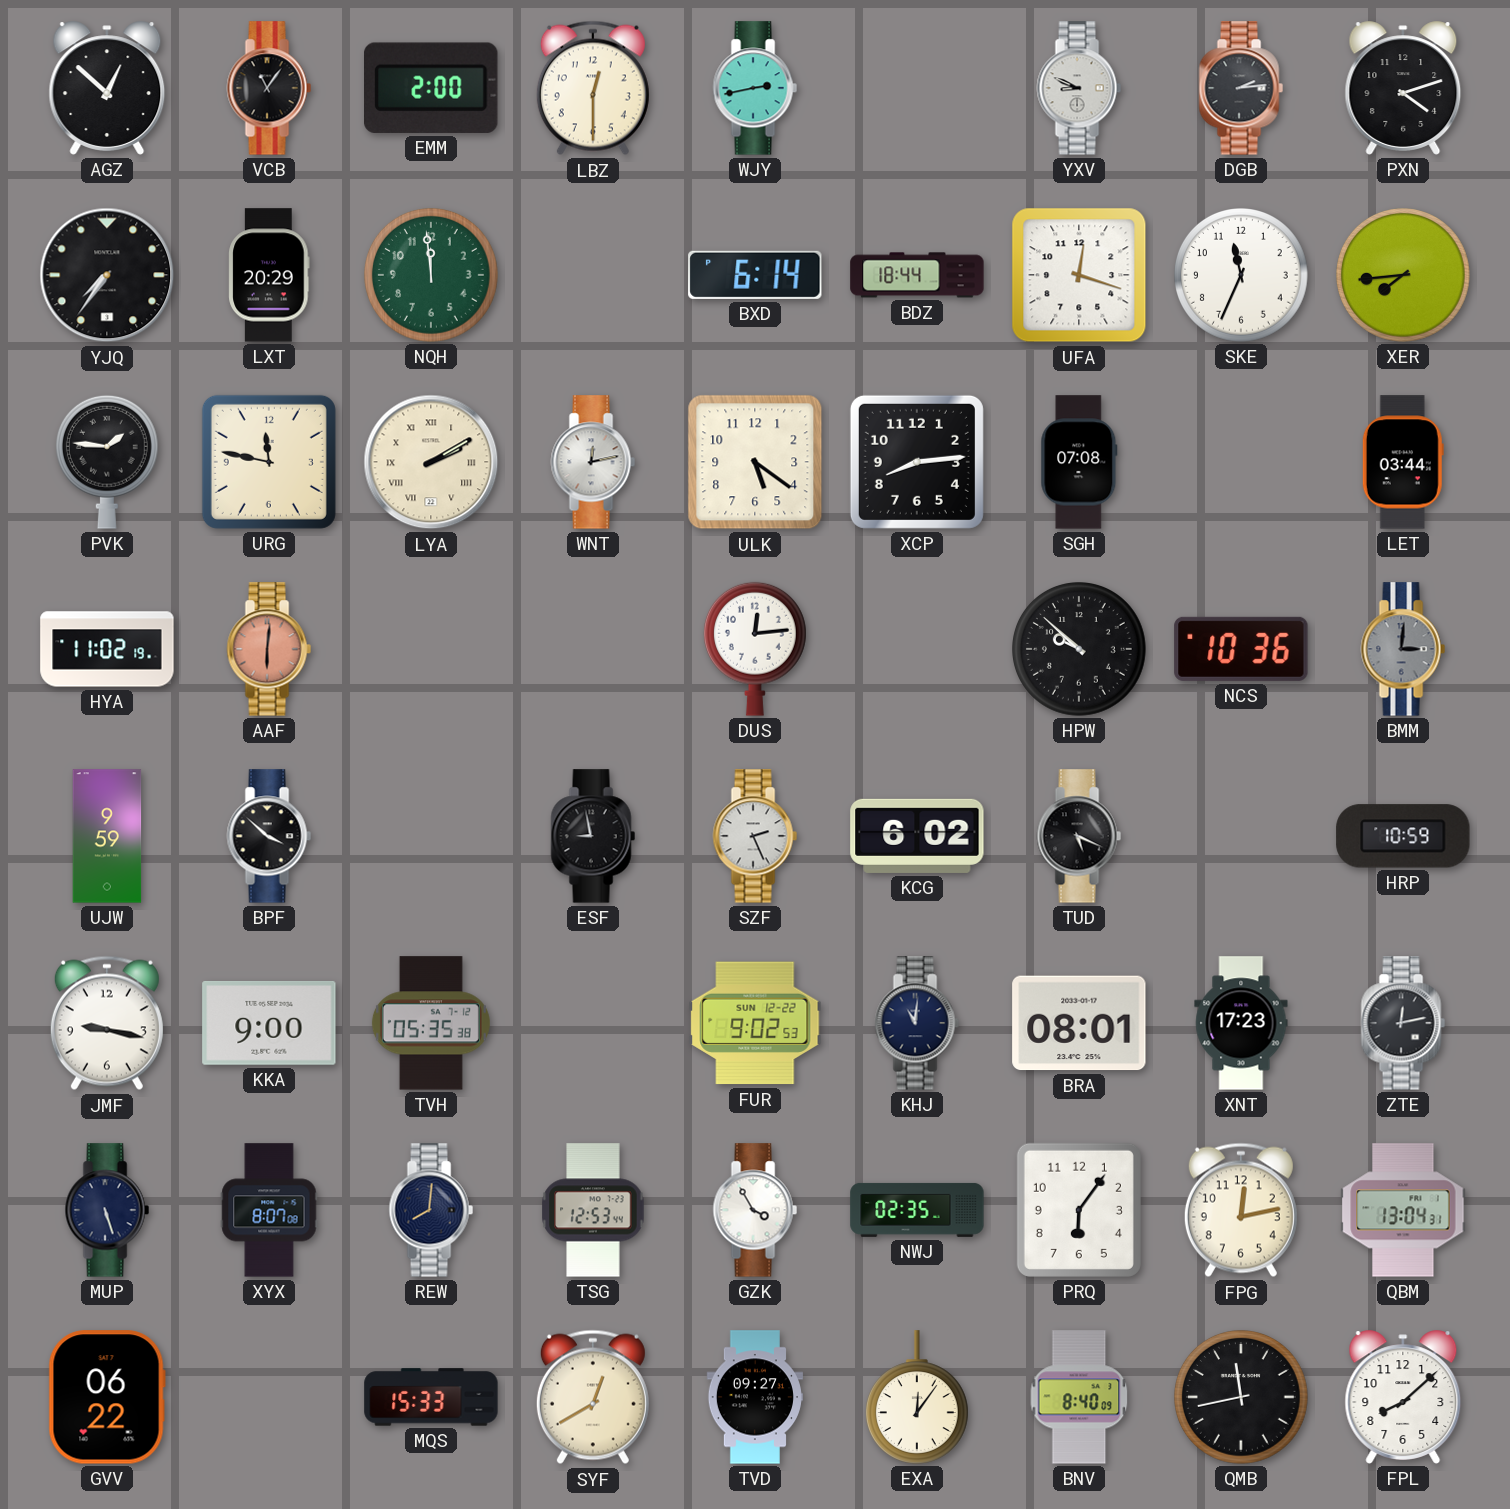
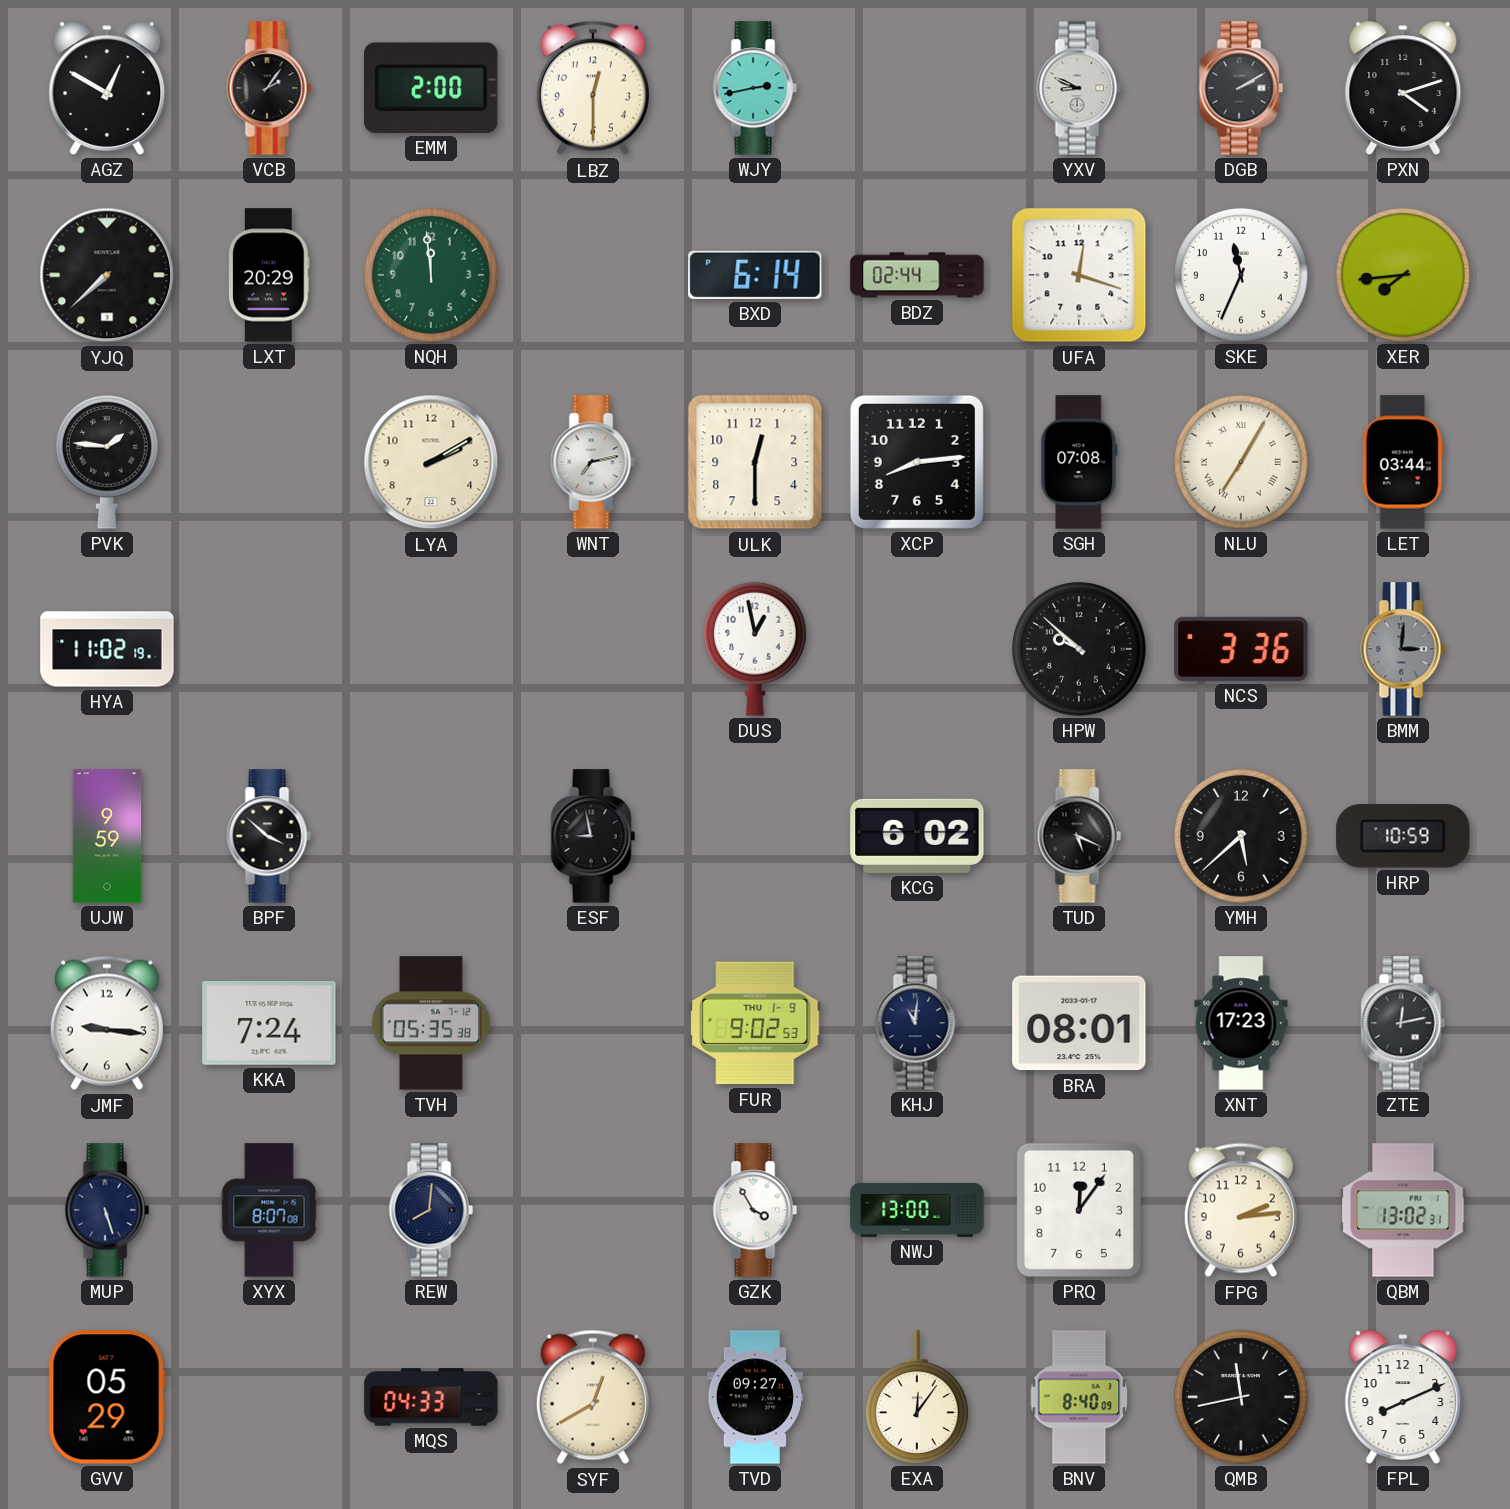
AGZ: 12:52 -> 12:50
VCB: 11:06 -> 2:06
DGB: 2:14 -> 2:10
YJQ: 7:36 -> 7:38
BDZ: 18:44 -> 02:44
URG: 11:47 -> none
LYA numerals: Roman -> Arabic
WNT: 12:13 -> 7:13
ULK: 5:21 -> 12:30
NLU: none -> 7:05
AAF: 6:01 -> none
DUS: 12:14 -> 12:58
NCS: 10:36 -> 3:36
SZF: 2:26 -> none
YMH: none -> 5:38
JMF: 9:17 -> 9:16
KKA: 9:00 -> 7:24
FUR date: SUN 12-22 -> THU 1-9
TSG: 12:53 -> none
NWJ: 02:35 -> 13:00
PRQ: 6:06 -> 12:06
FPG: 12:13 -> 2:14
QBM: 13:04 -> 13:02
GVV: 06:22 -> 05:29
MQS: 15:33 -> 04:33
FPL: 8:08 -> 8:11
